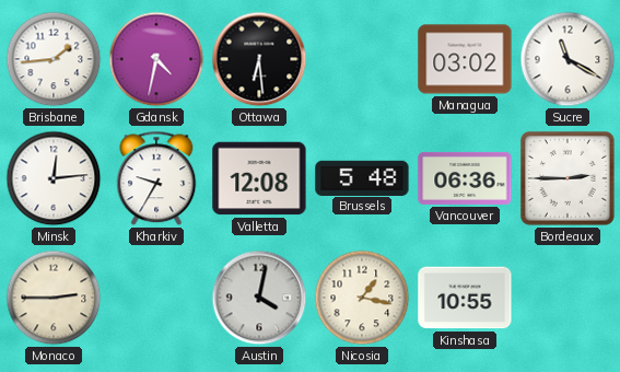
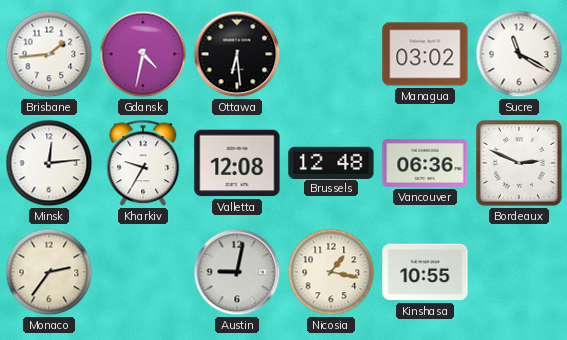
Brussels: 5:48 -> 12:48
Bordeaux: 2:45 -> 2:49
Monaco: 2:45 -> 2:36
Austin: 4:02 -> 9:02
